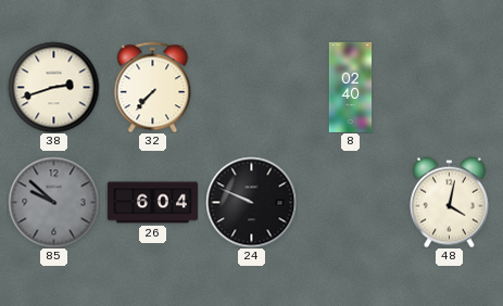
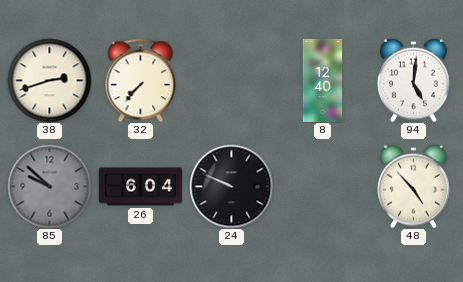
8: 02:40 -> 12:40
94: none -> 5:01
48: 4:02 -> 4:53
